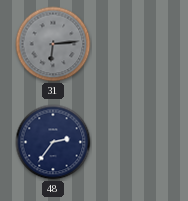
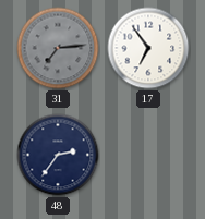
31: 6:14 -> 7:14
17: none -> 6:54
